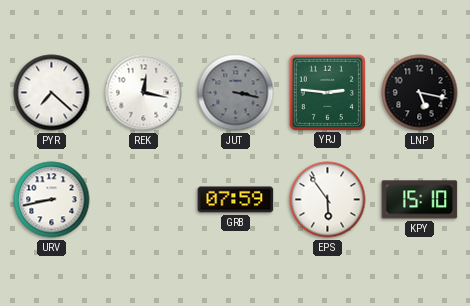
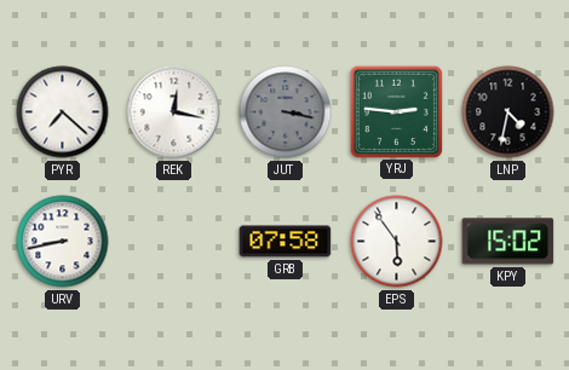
LNP: 5:17 -> 4:32
GRB: 07:59 -> 07:58
KPY: 15:10 -> 15:02
